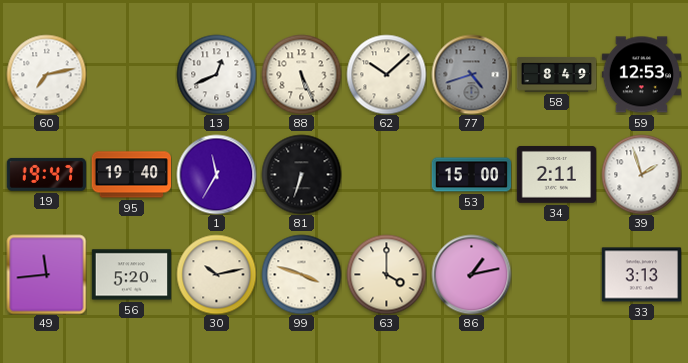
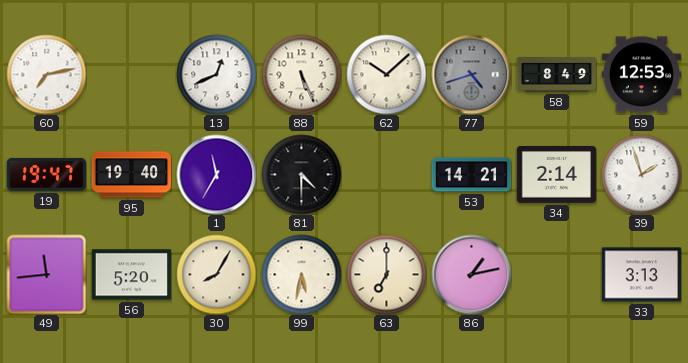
81: 6:33 -> 4:30
53: 15:00 -> 14:21
34: 2:11 -> 2:14
30: 10:13 -> 8:05
99: 3:48 -> 5:32
63: 4:00 -> 7:00
